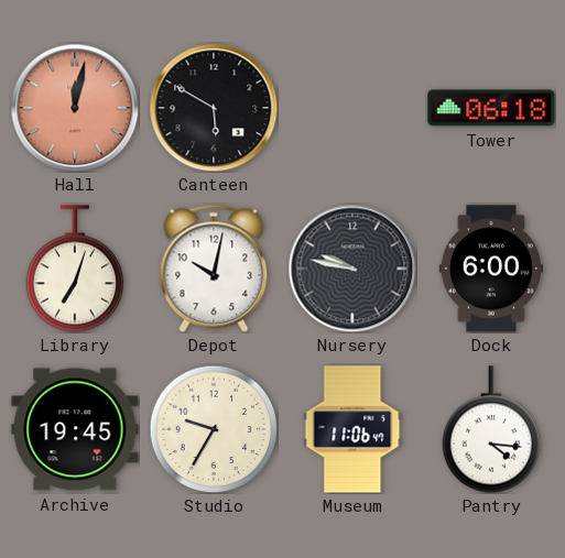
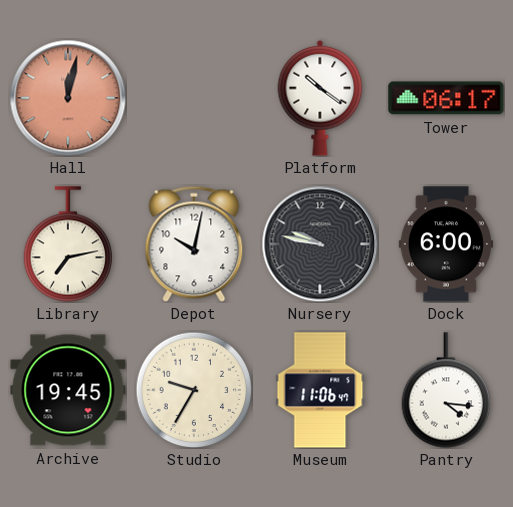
Canteen: 5:50 -> none
Platform: none -> 10:21
Tower: 06:18 -> 06:17
Library: 7:03 -> 7:13
